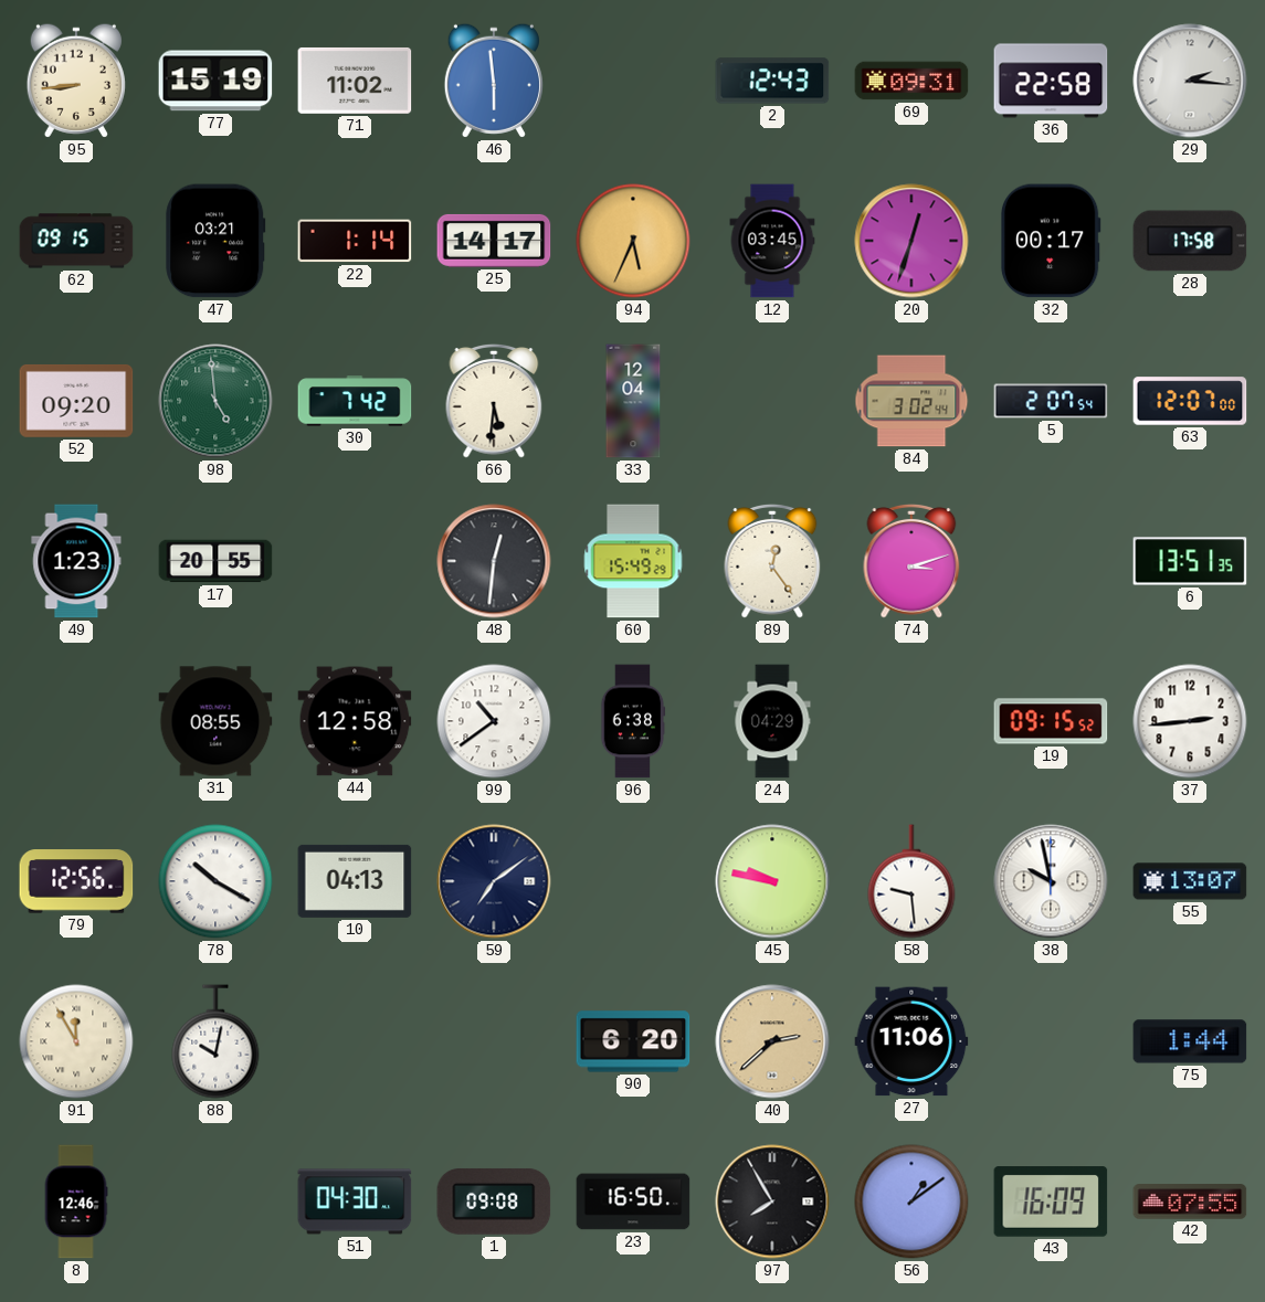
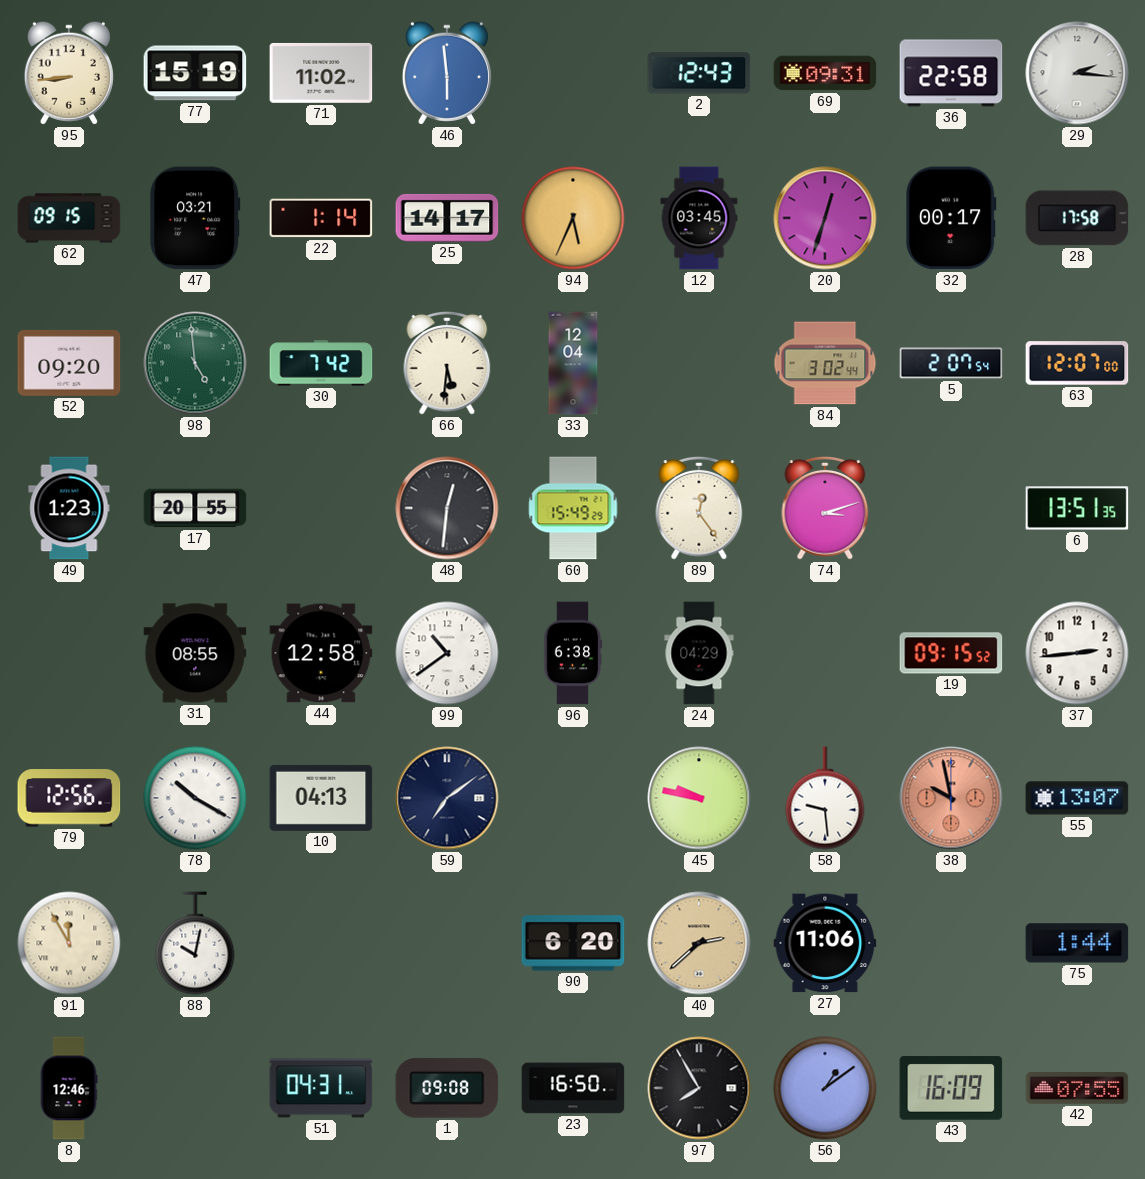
38 dial: white -> salmon
51: 04:30 -> 04:31
